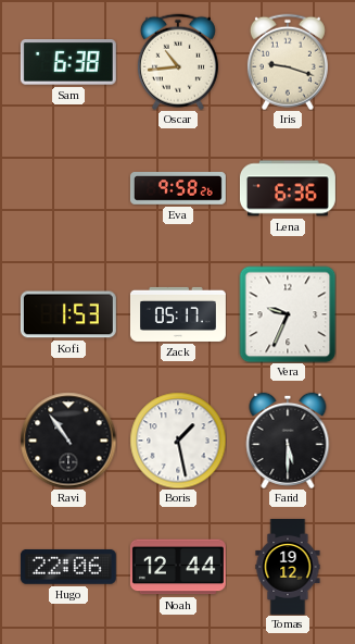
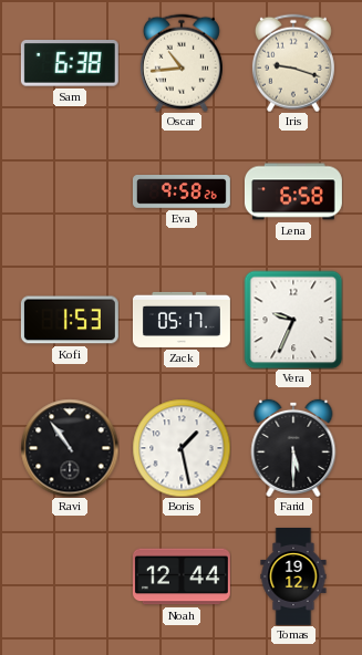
Lena: 6:36 -> 6:58
Hugo: 22:06 -> none
